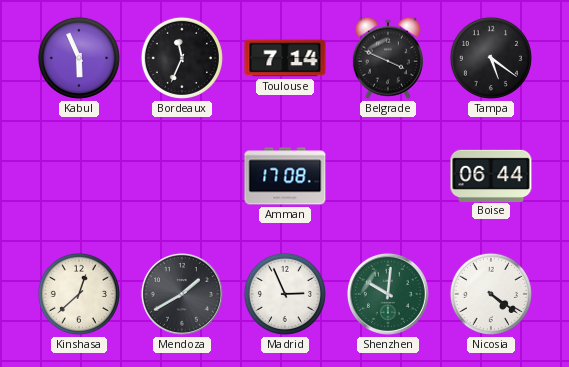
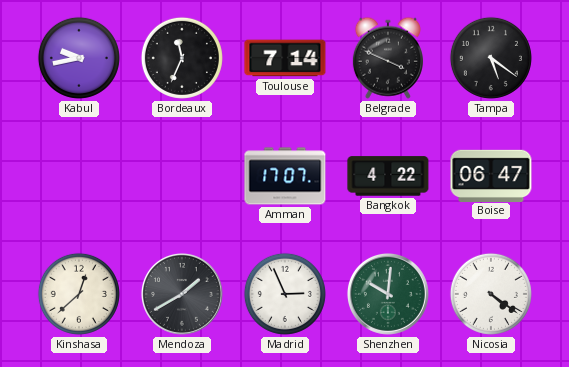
Kabul: 5:56 -> 9:43
Amman: 17:08 -> 17:07
Bangkok: none -> 4:22
Boise: 06:44 -> 06:47
